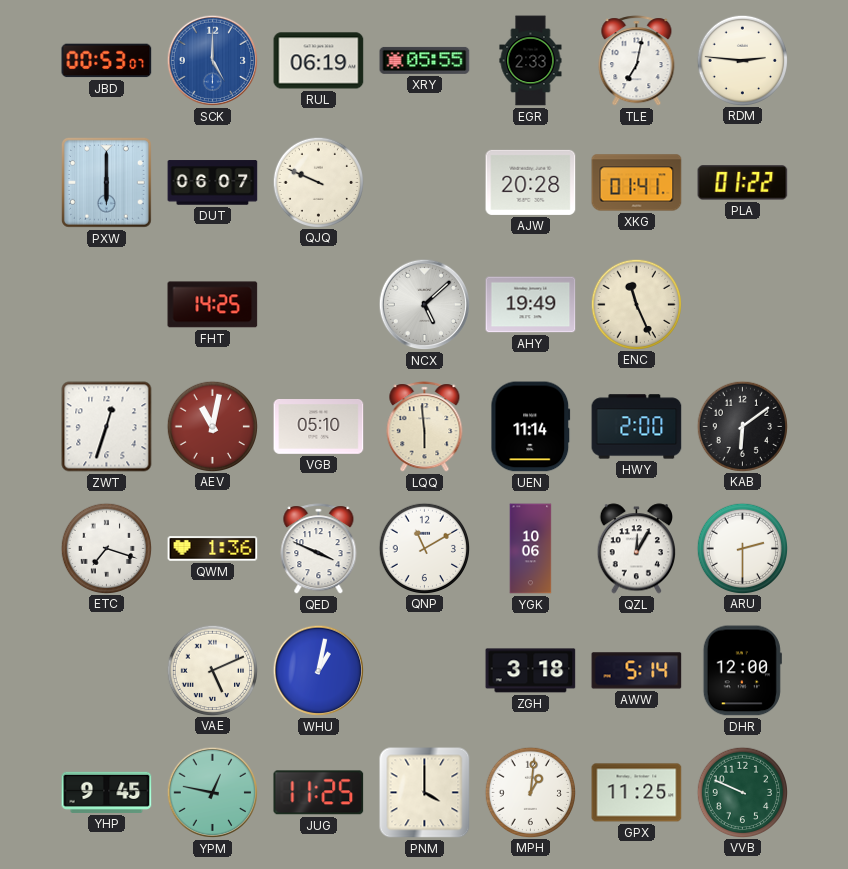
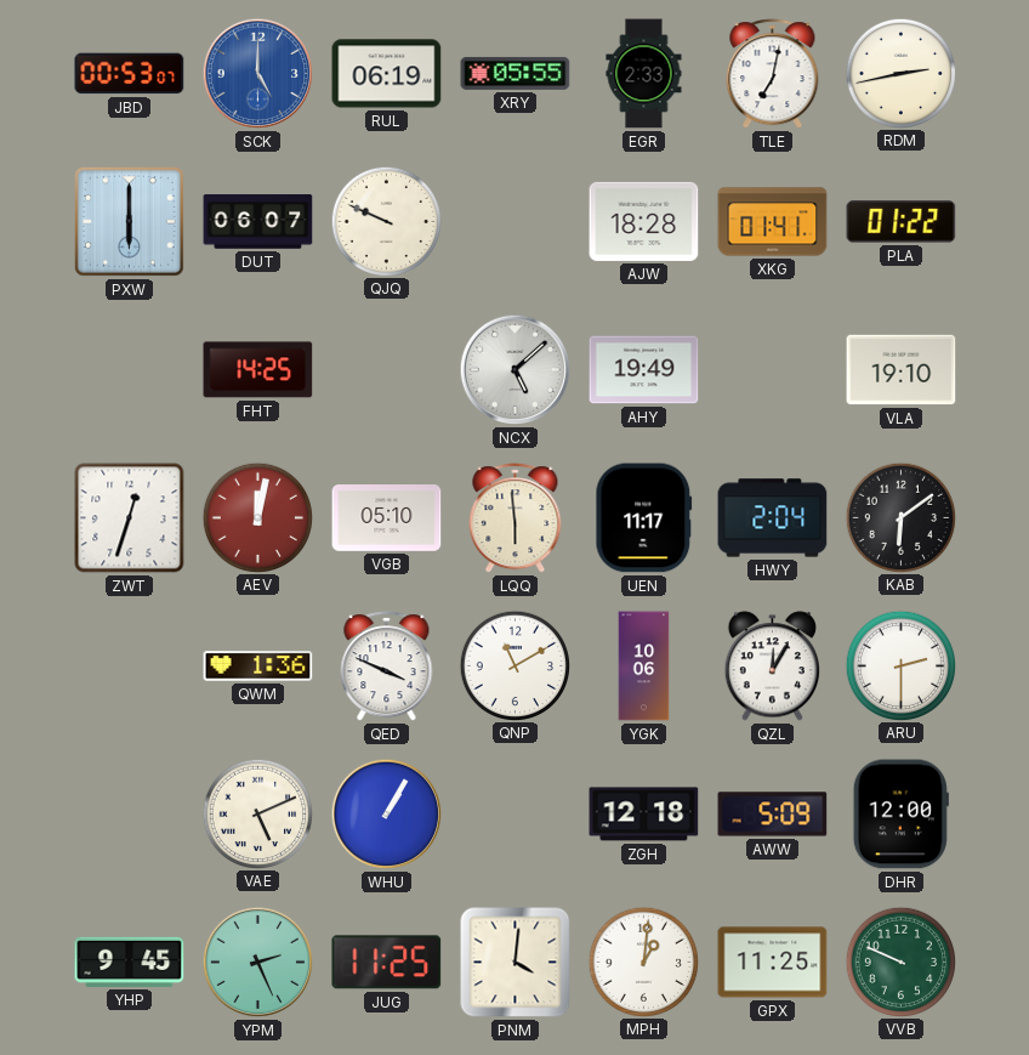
RDM: 2:46 -> 2:43
AJW: 20:28 -> 18:28
ENC: 11:26 -> none
VLA: none -> 19:10
AEV: 11:02 -> 12:02
UEN: 11:14 -> 11:17
HWY: 2:00 -> 2:04
ETC: 7:18 -> none
WHU: 1:02 -> 1:05
ZGH: 3:18 -> 12:18
AWW: 5:14 -> 5:09
YPM: 12:47 -> 2:26
PNM: 4:00 -> 4:01
